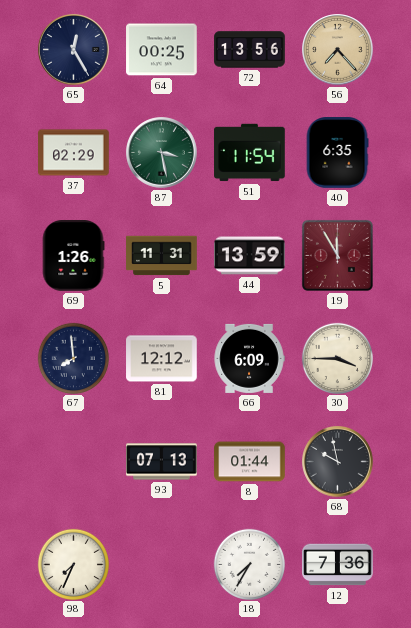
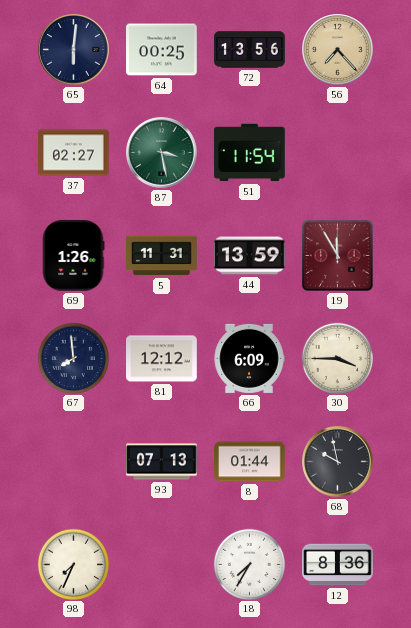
65: 12:25 -> 6:01
37: 02:29 -> 02:27
40: 6:35 -> none
12: 7:36 -> 8:36
